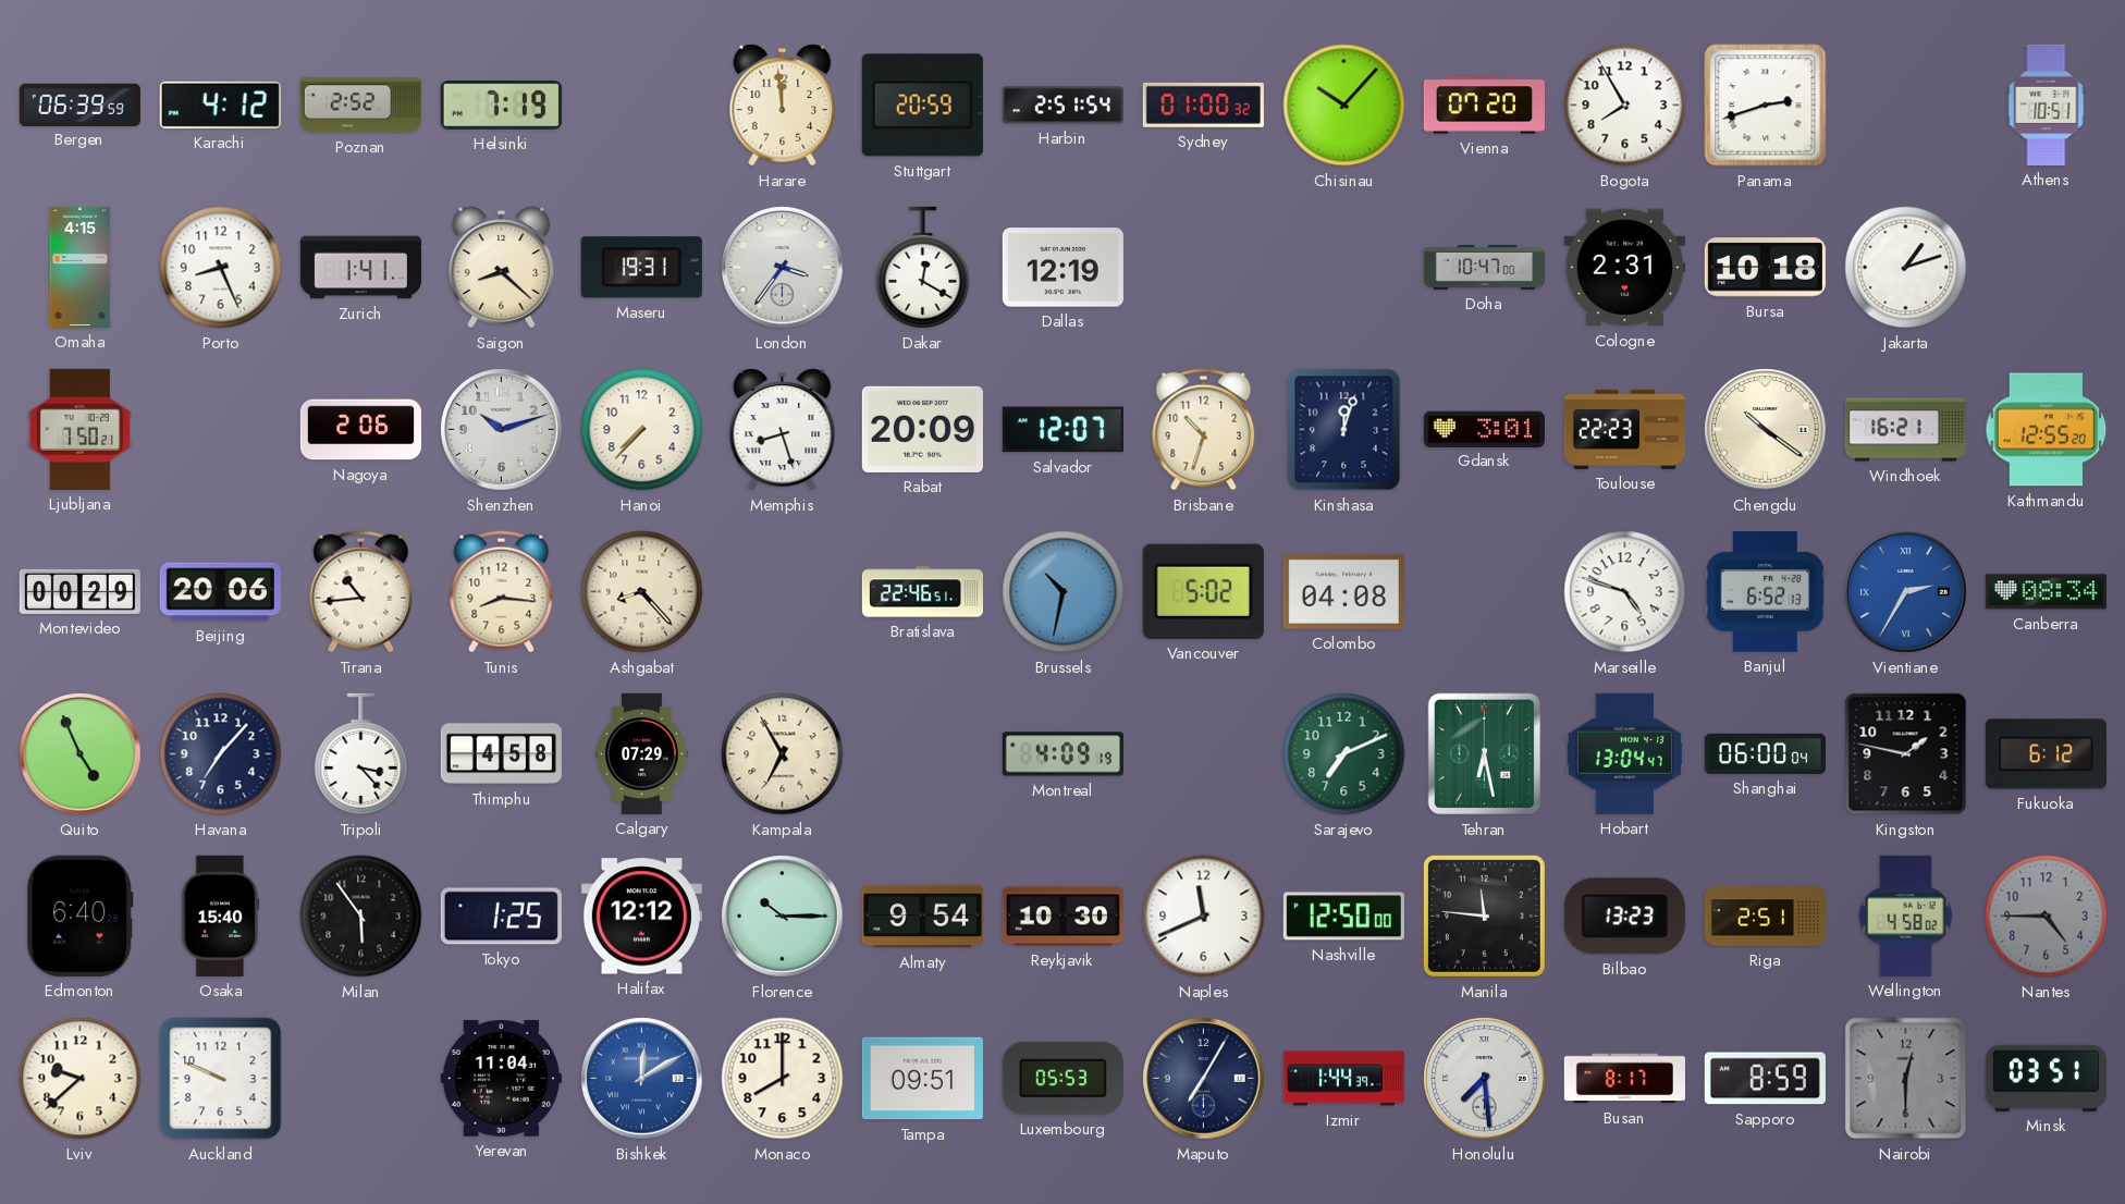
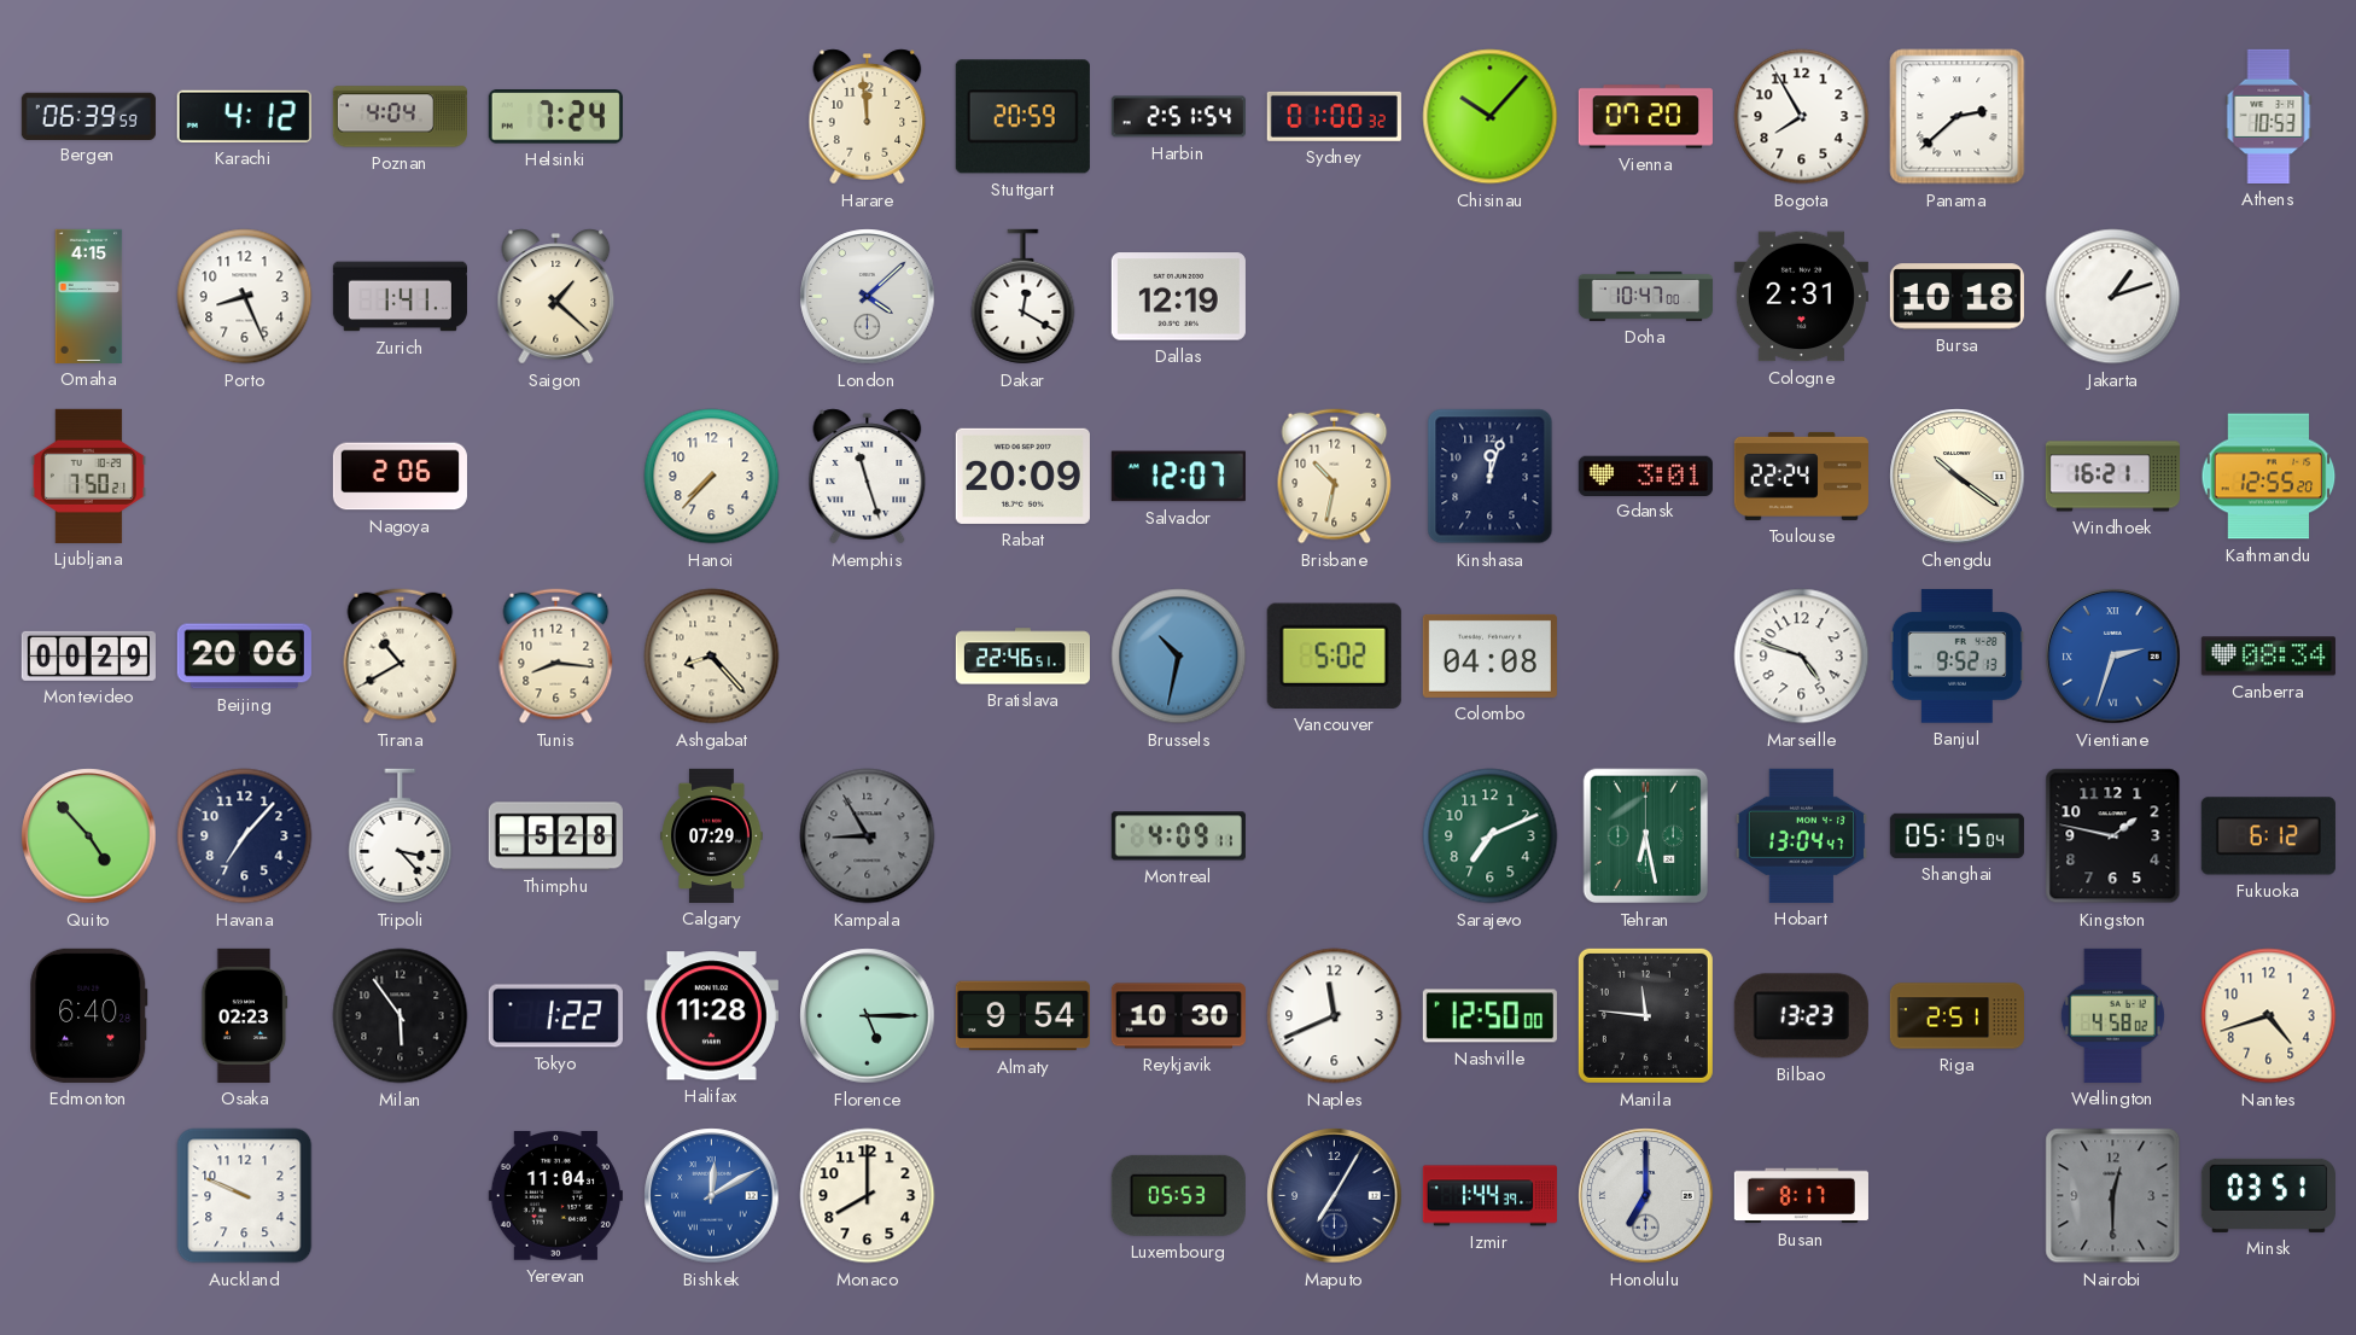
Poznan: 2:52 -> 4:04
Helsinki: 7:19 -> 7:24
Panama: 2:42 -> 2:38
Athens: 10:51 -> 10:53
Saigon: 8:22 -> 1:22
Maseru: 19:31 -> none
London: 3:36 -> 4:08
Shenzhen: 10:12 -> none
Memphis: 8:27 -> 11:27
Brisbane: 10:33 -> 10:32
Toulouse: 22:23 -> 22:24
Tirana: 10:44 -> 10:40
Banjul: 6:52 -> 9:52
Vientiane: 2:35 -> 2:33
Quito: 4:56 -> 4:53
Thimphu: 4:58 -> 5:28
Kampala: 6:55 -> 8:55
Kampala dial: cream -> grey
Montreal: 4:09:19 -> 4:09:11
Shanghai: 06:00 -> 05:15
Osaka: 15:40 -> 02:23
Tokyo: 1:25 -> 1:22
Halifax: 12:12 -> 11:28
Florence: 10:15 -> 5:15
Nantes: 4:45 -> 4:42
Nantes dial: grey -> cream
Lviv: 9:38 -> none
Tampa: 09:51 -> none
Honolulu: 7:29 -> 7:00
Sapporo: 8:59 -> none
